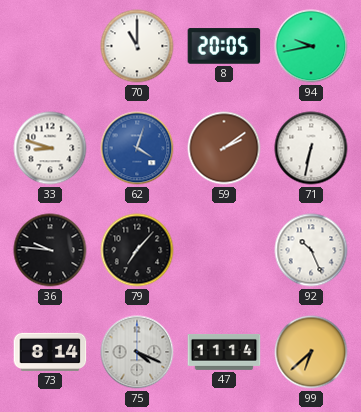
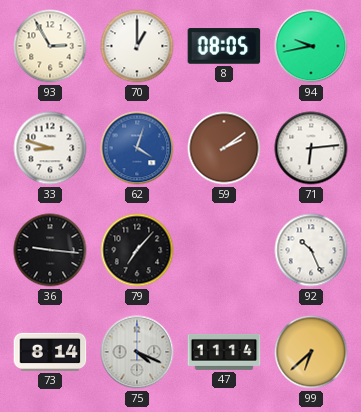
93: none -> 2:55
70: 11:00 -> 1:00
8: 20:05 -> 08:05
71: 6:32 -> 6:14
36: 9:46 -> 9:16
